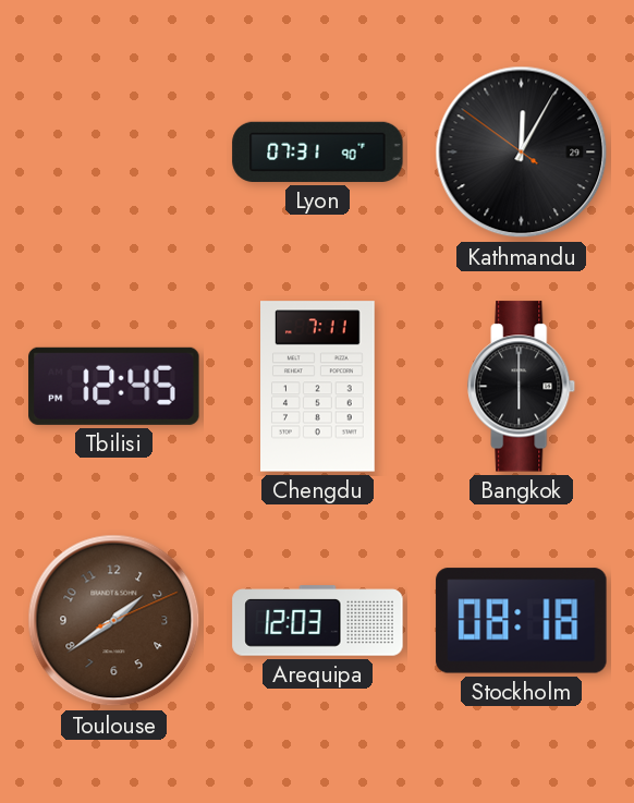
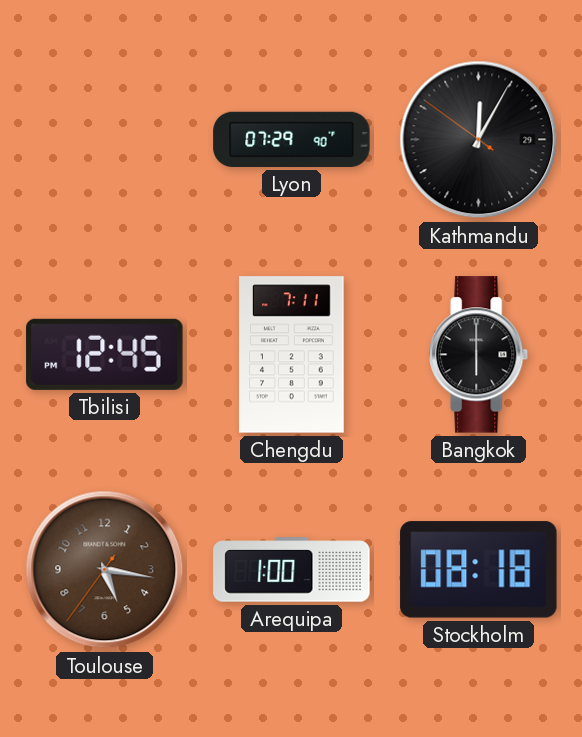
Lyon: 07:31 -> 07:29
Toulouse: 1:39 -> 5:16
Arequipa: 12:03 -> 1:00
